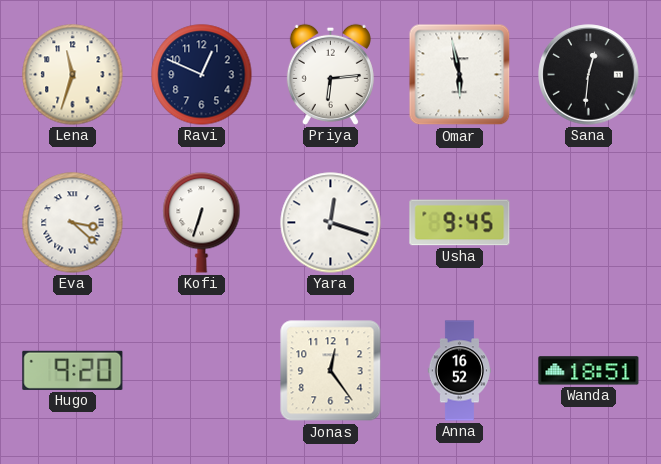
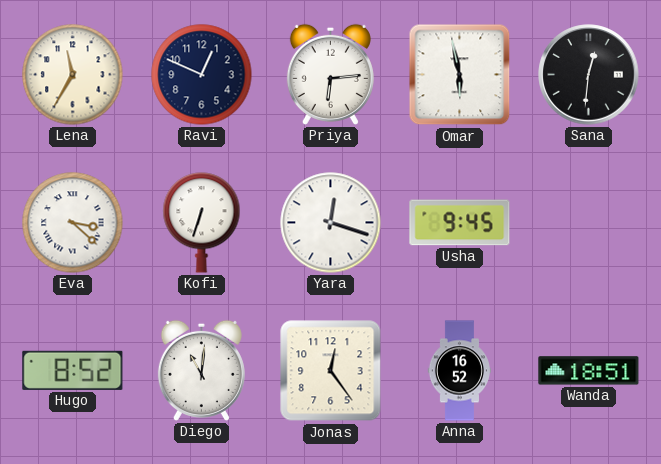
Lena: 11:33 -> 11:35
Hugo: 9:20 -> 8:52
Diego: none -> 11:01
